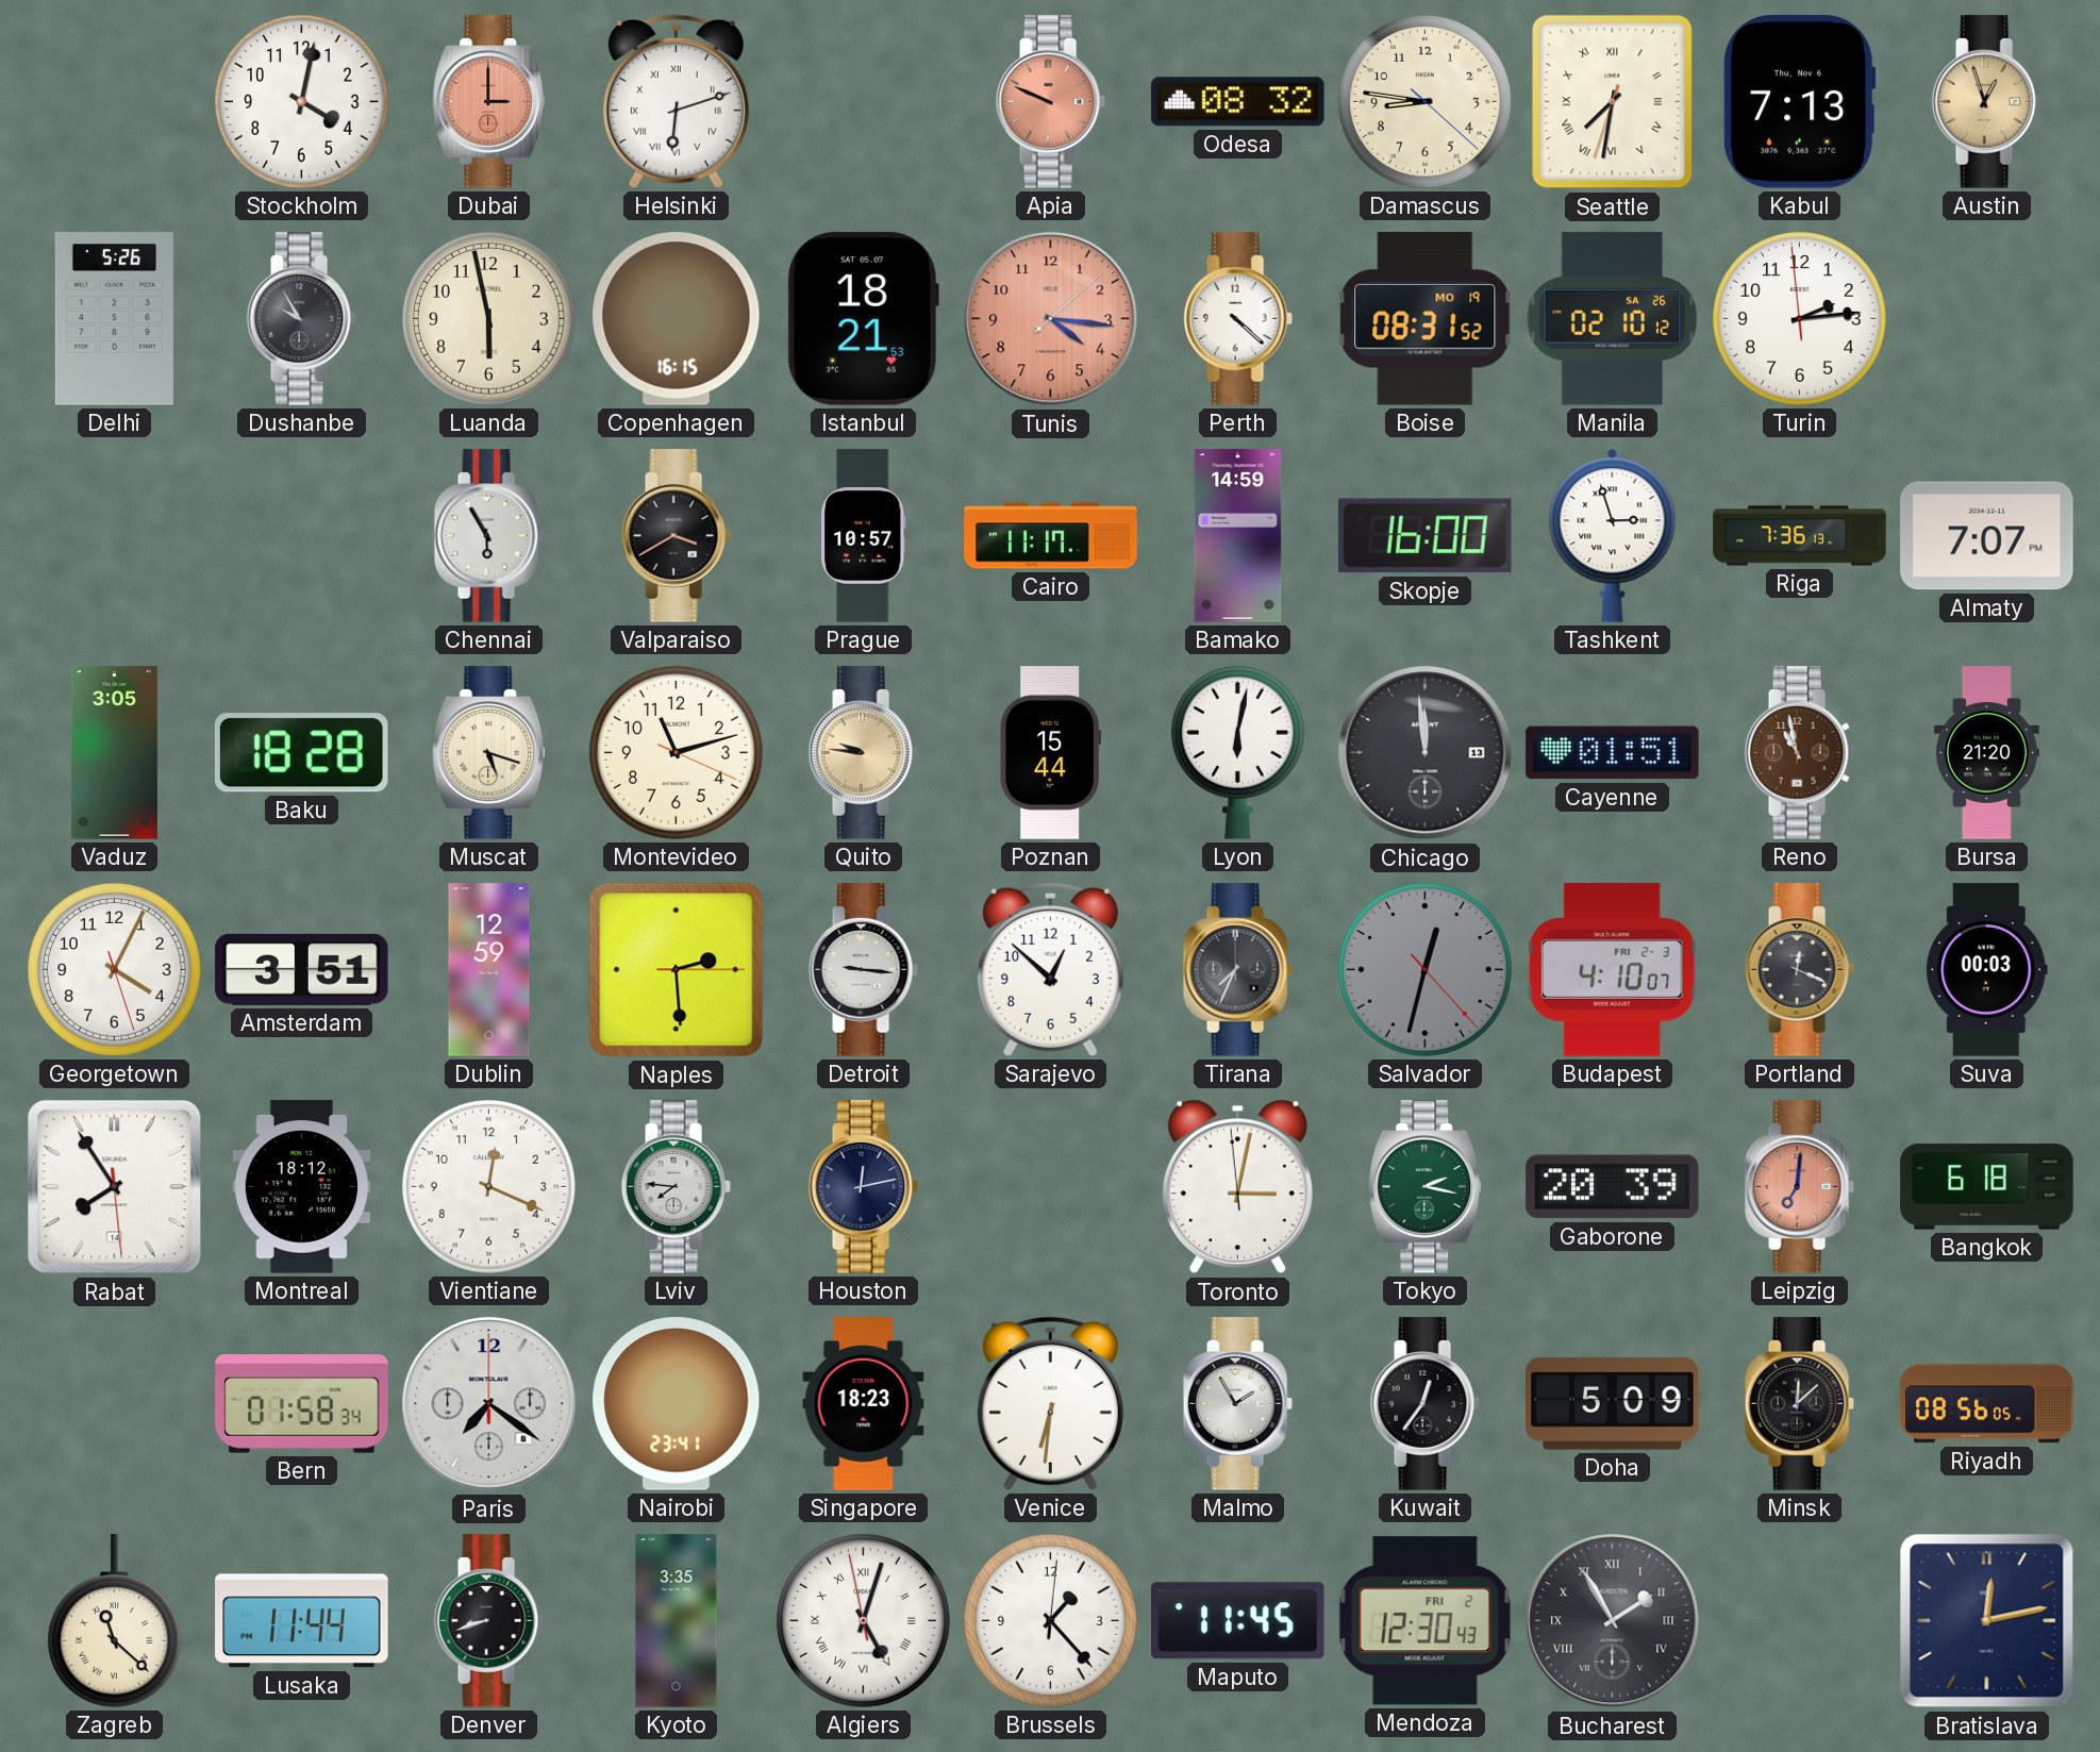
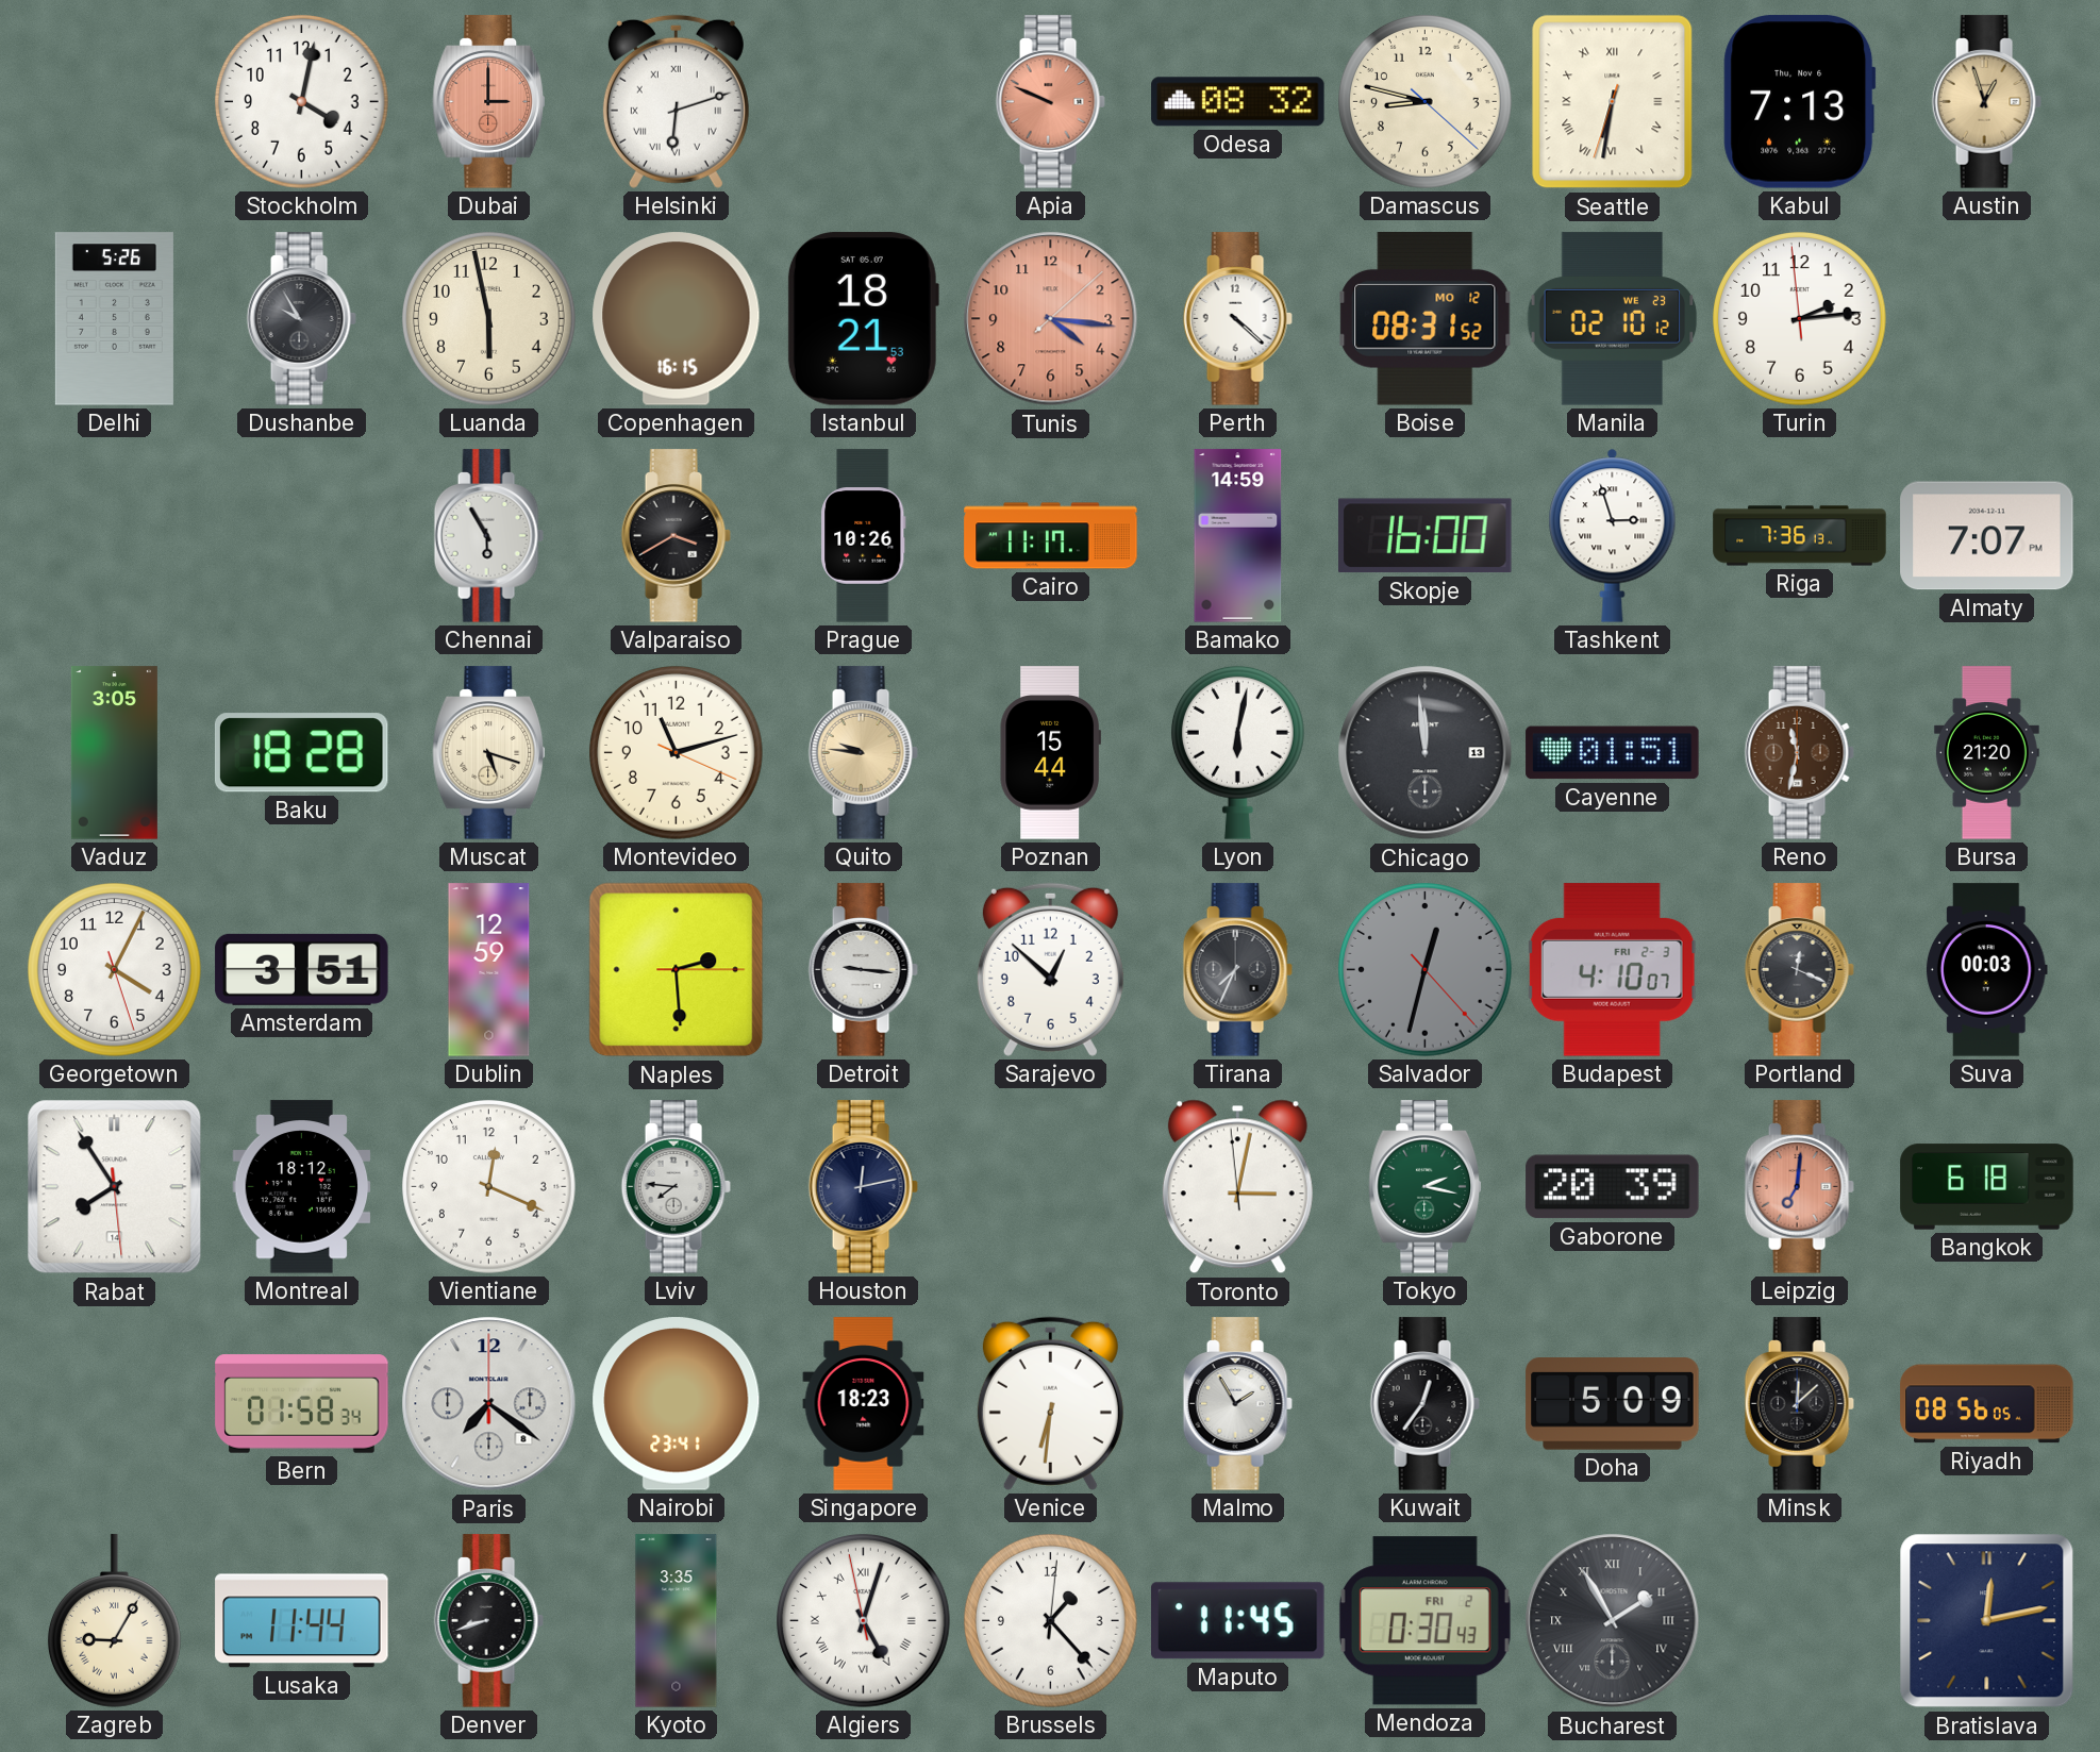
Damascus: 8:46 -> 8:47
Seattle: 7:31 -> 6:31
Boise date: MO 19 -> MO 12
Manila date: SA 26 -> WE 23
Prague: 10:57 -> 10:26
Reno: 10:58 -> 11:32
Zagreb: 11:22 -> 9:05
Mendoza: 12:30 -> 0:30
